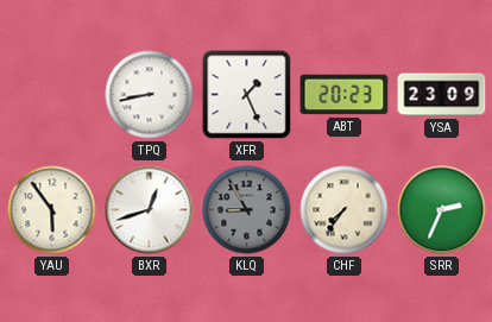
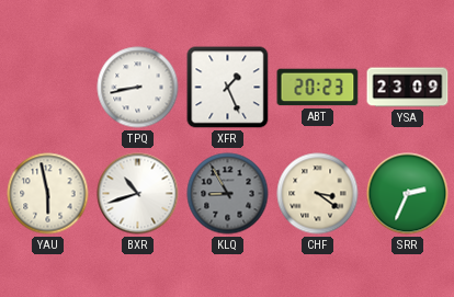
YAU: 5:54 -> 5:58
BXR: 12:42 -> 10:42
CHF: 7:36 -> 3:21
